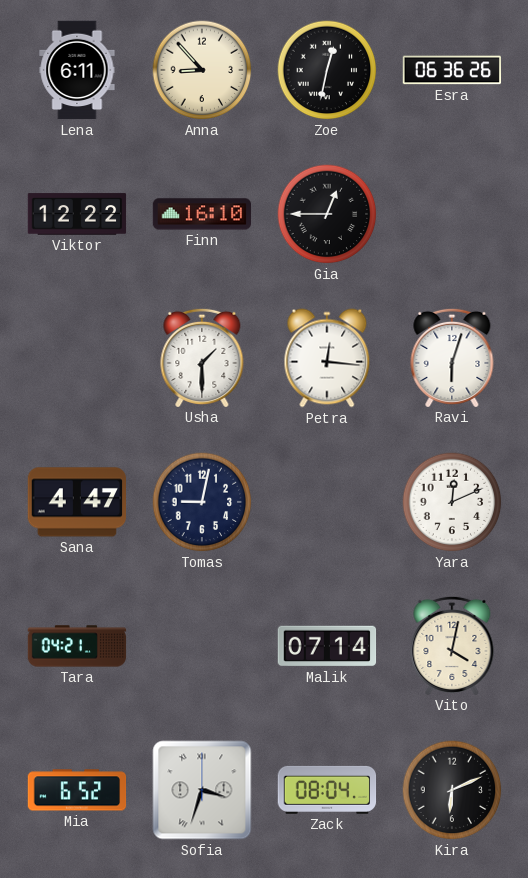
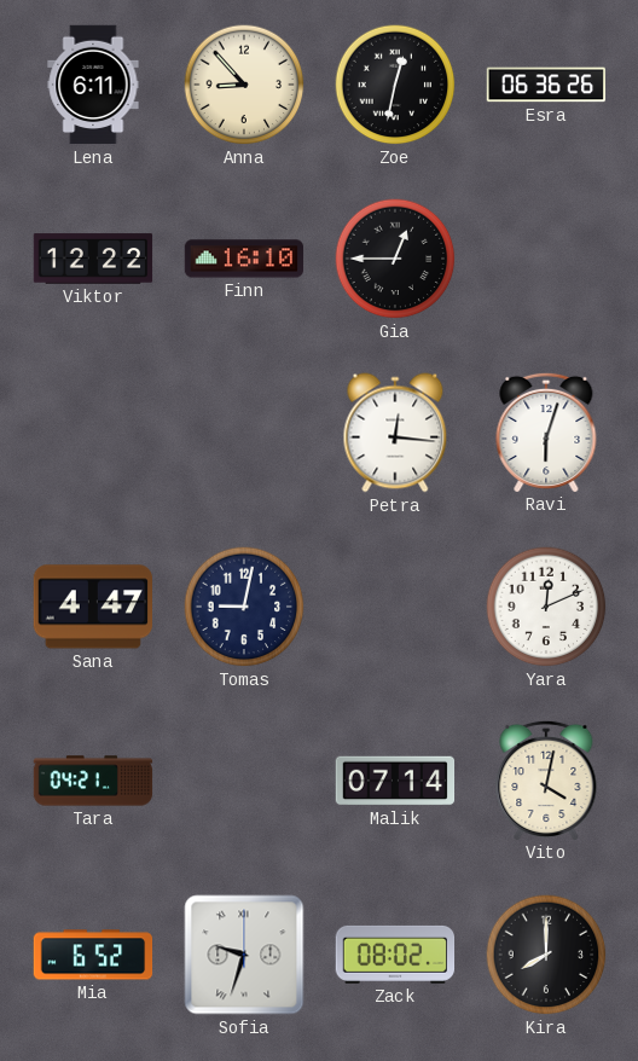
Usha: 1:30 -> none
Sofia: 3:33 -> 9:33
Zack: 08:04 -> 08:02
Kira: 6:11 -> 8:00
